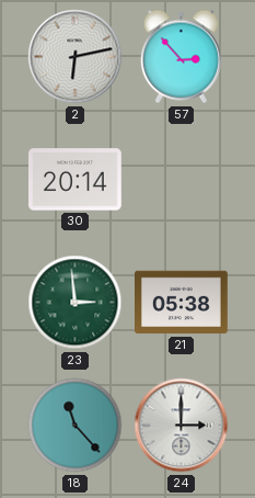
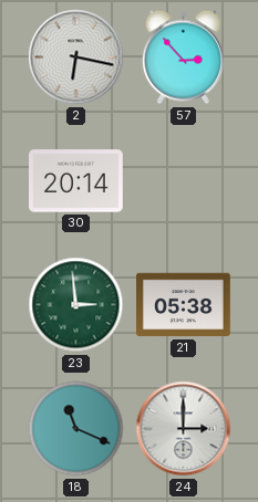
2: 6:13 -> 6:17
18: 11:23 -> 11:19
